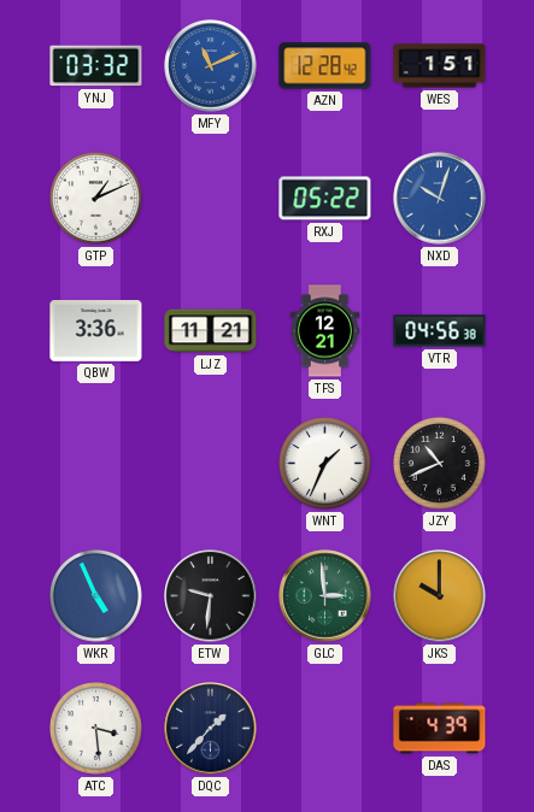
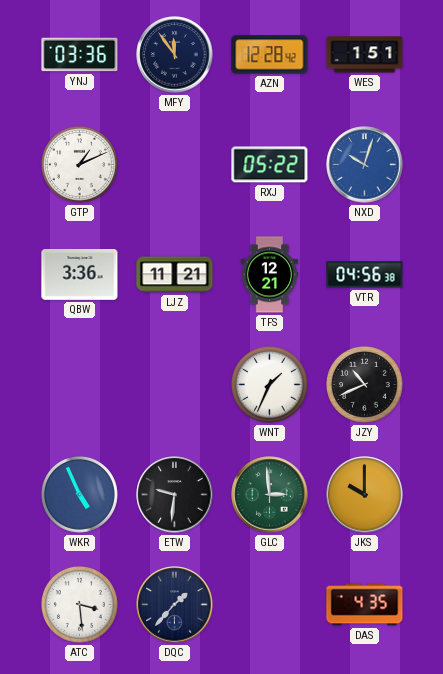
YNJ: 03:32 -> 03:36
MFY: 11:11 -> 11:54
MFY dial: blue -> navy
DAS: 4:39 -> 4:35
